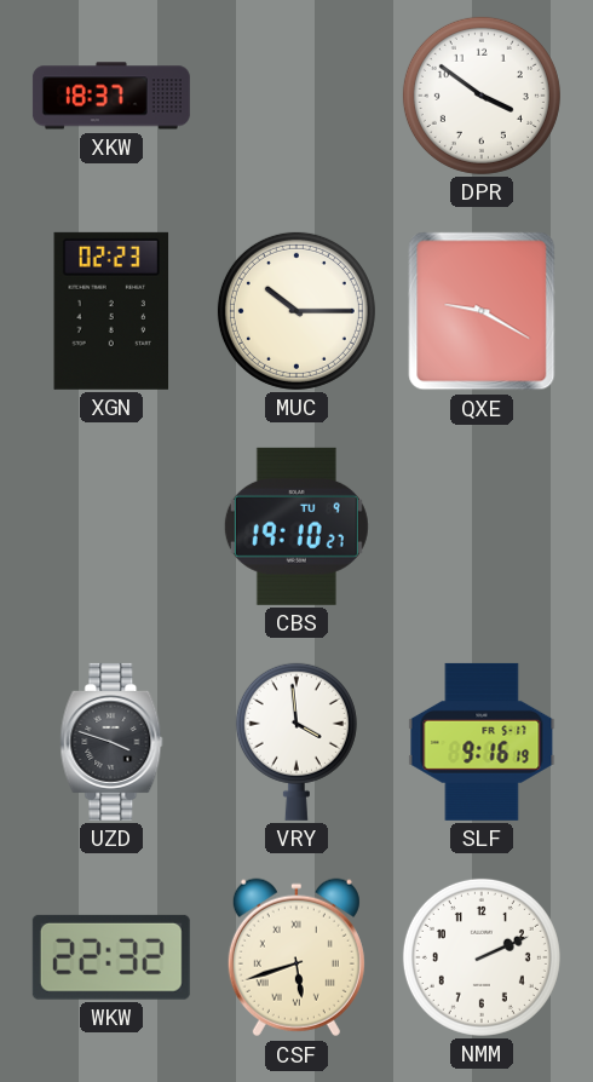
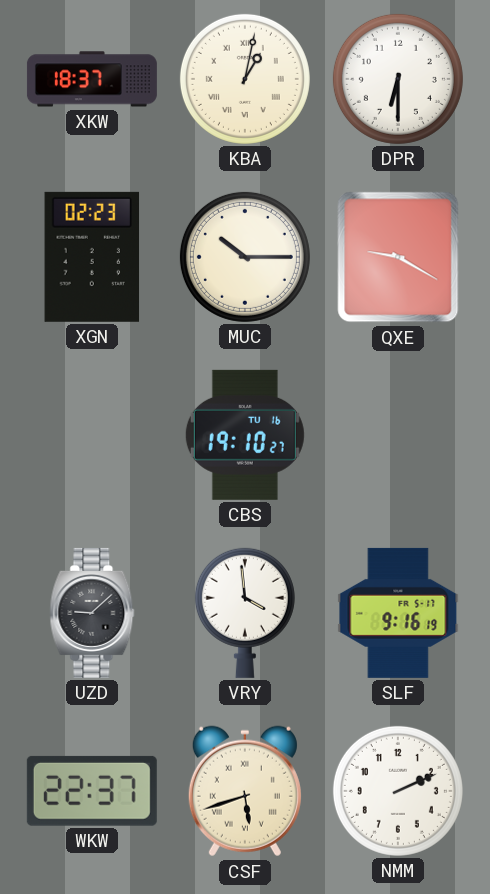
KBA: none -> 1:02
DPR: 3:51 -> 6:30
CBS date: TU 9 -> TU 16
UZD: 3:48 -> 9:08
WKW: 22:32 -> 22:37
